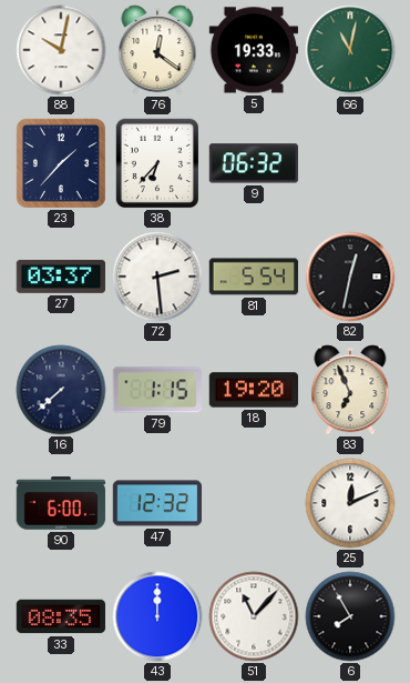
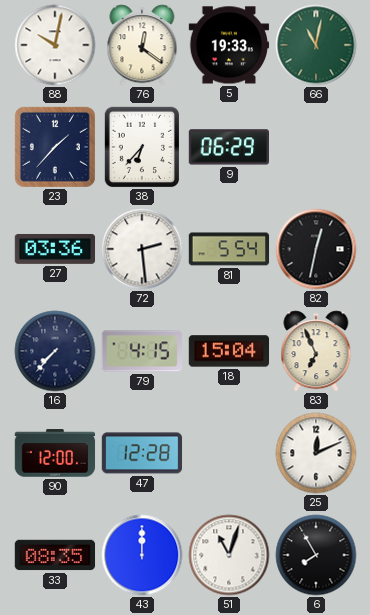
9: 06:32 -> 06:29
27: 03:37 -> 03:36
16: 7:38 -> 7:37
79: 1:15 -> 4:15
18: 19:20 -> 15:04
90: 6:00 -> 12:00
47: 12:32 -> 12:28
51: 11:07 -> 11:03
